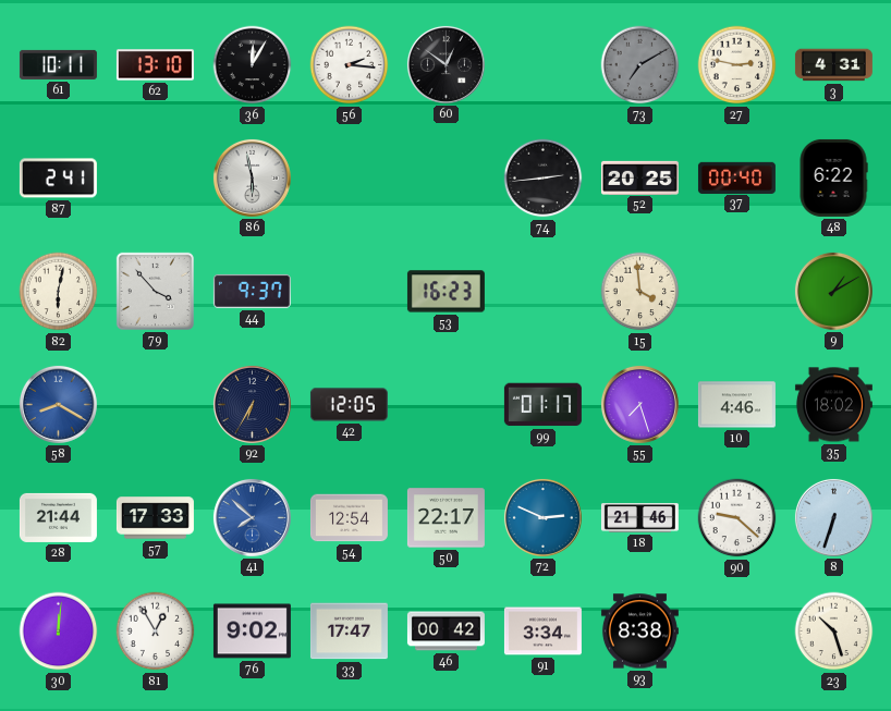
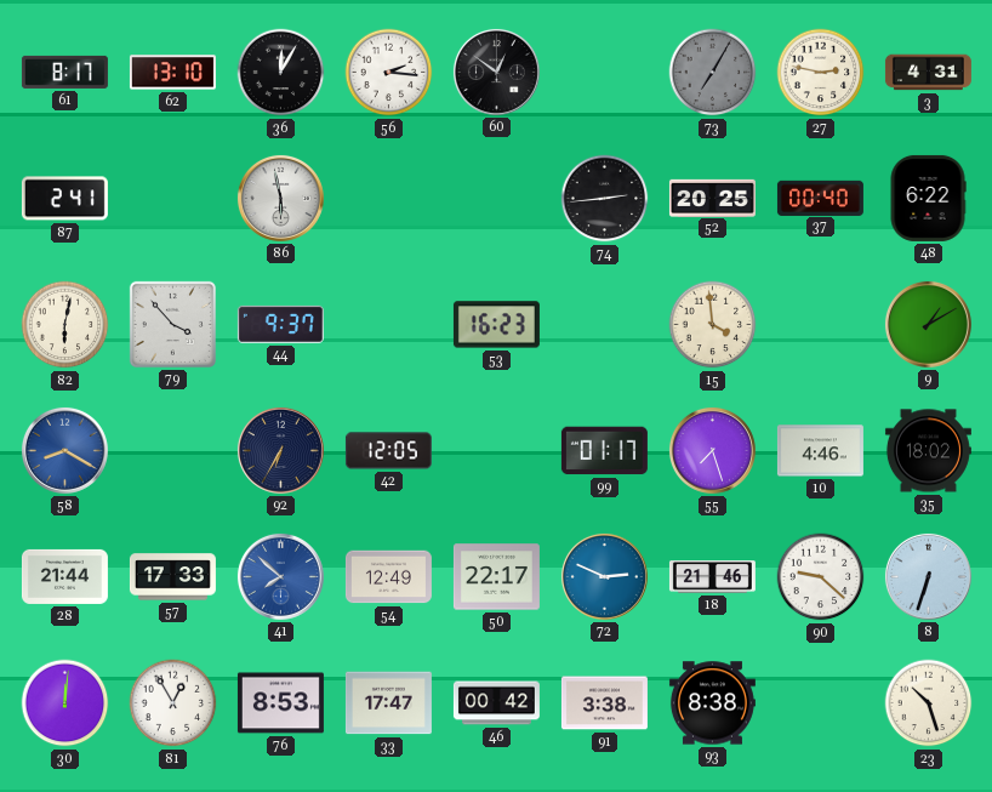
61: 10:11 -> 8:17
73: 7:10 -> 7:05
54: 12:54 -> 12:49
76: 9:02 -> 8:53
91: 3:34 -> 3:38
